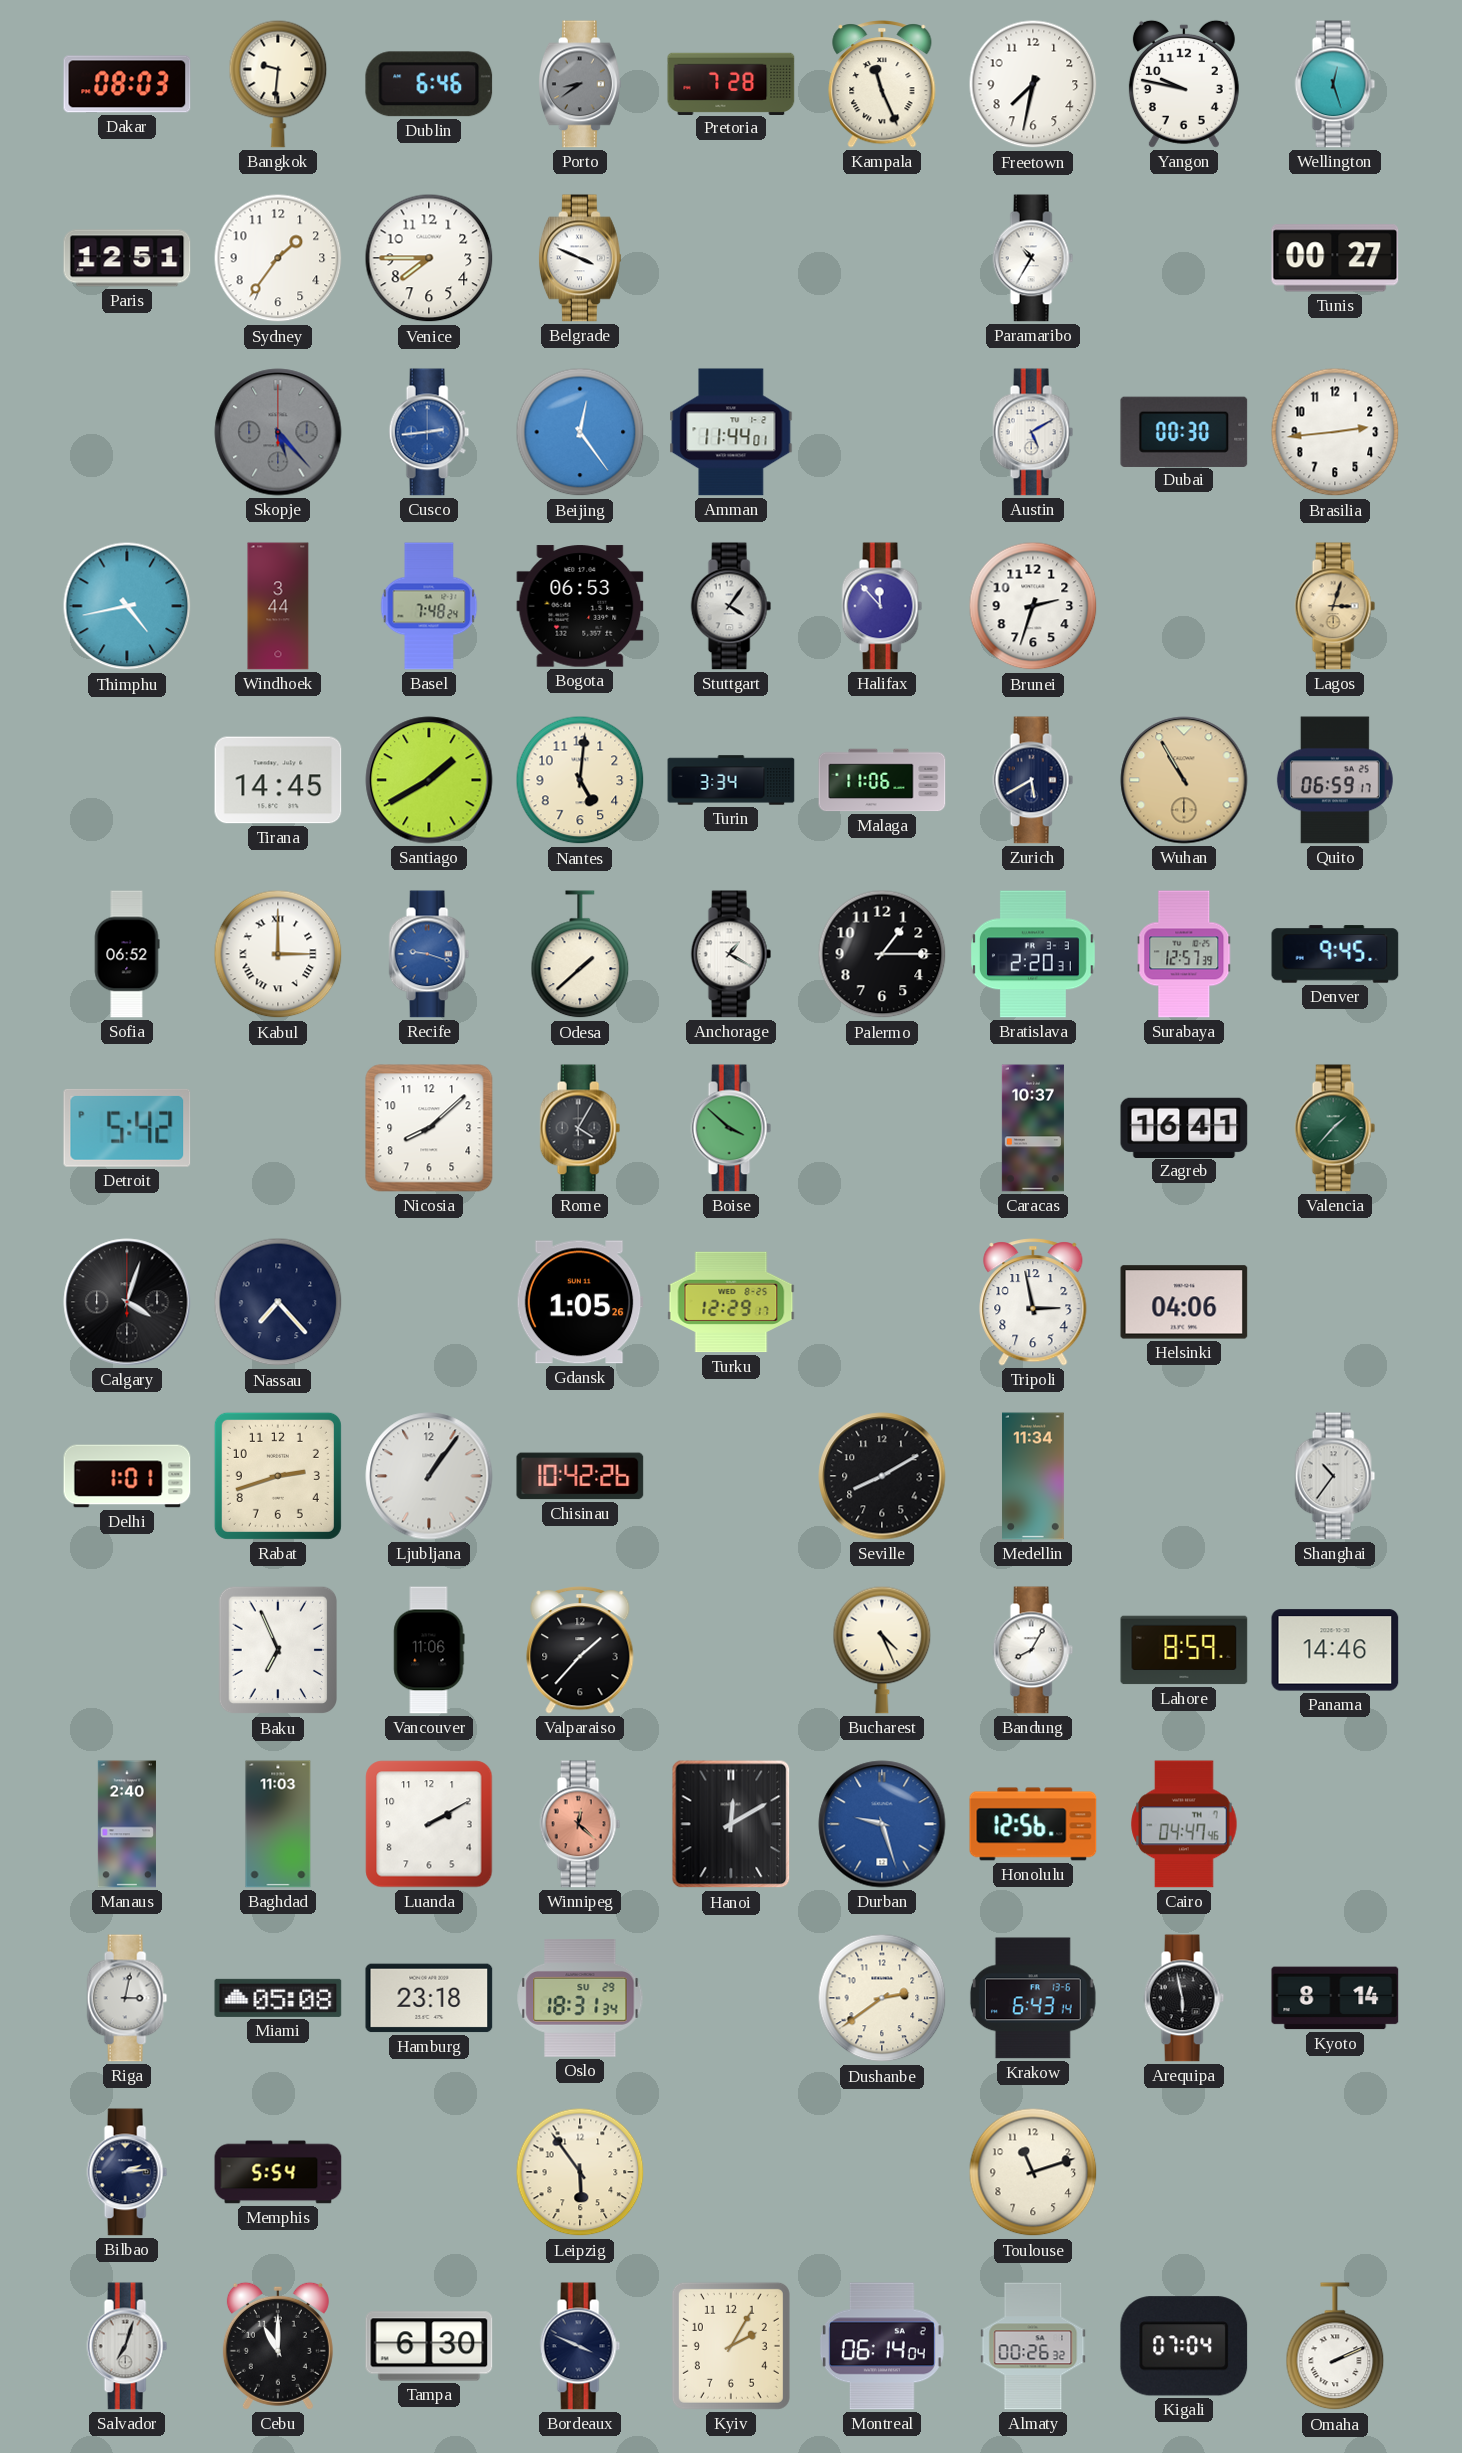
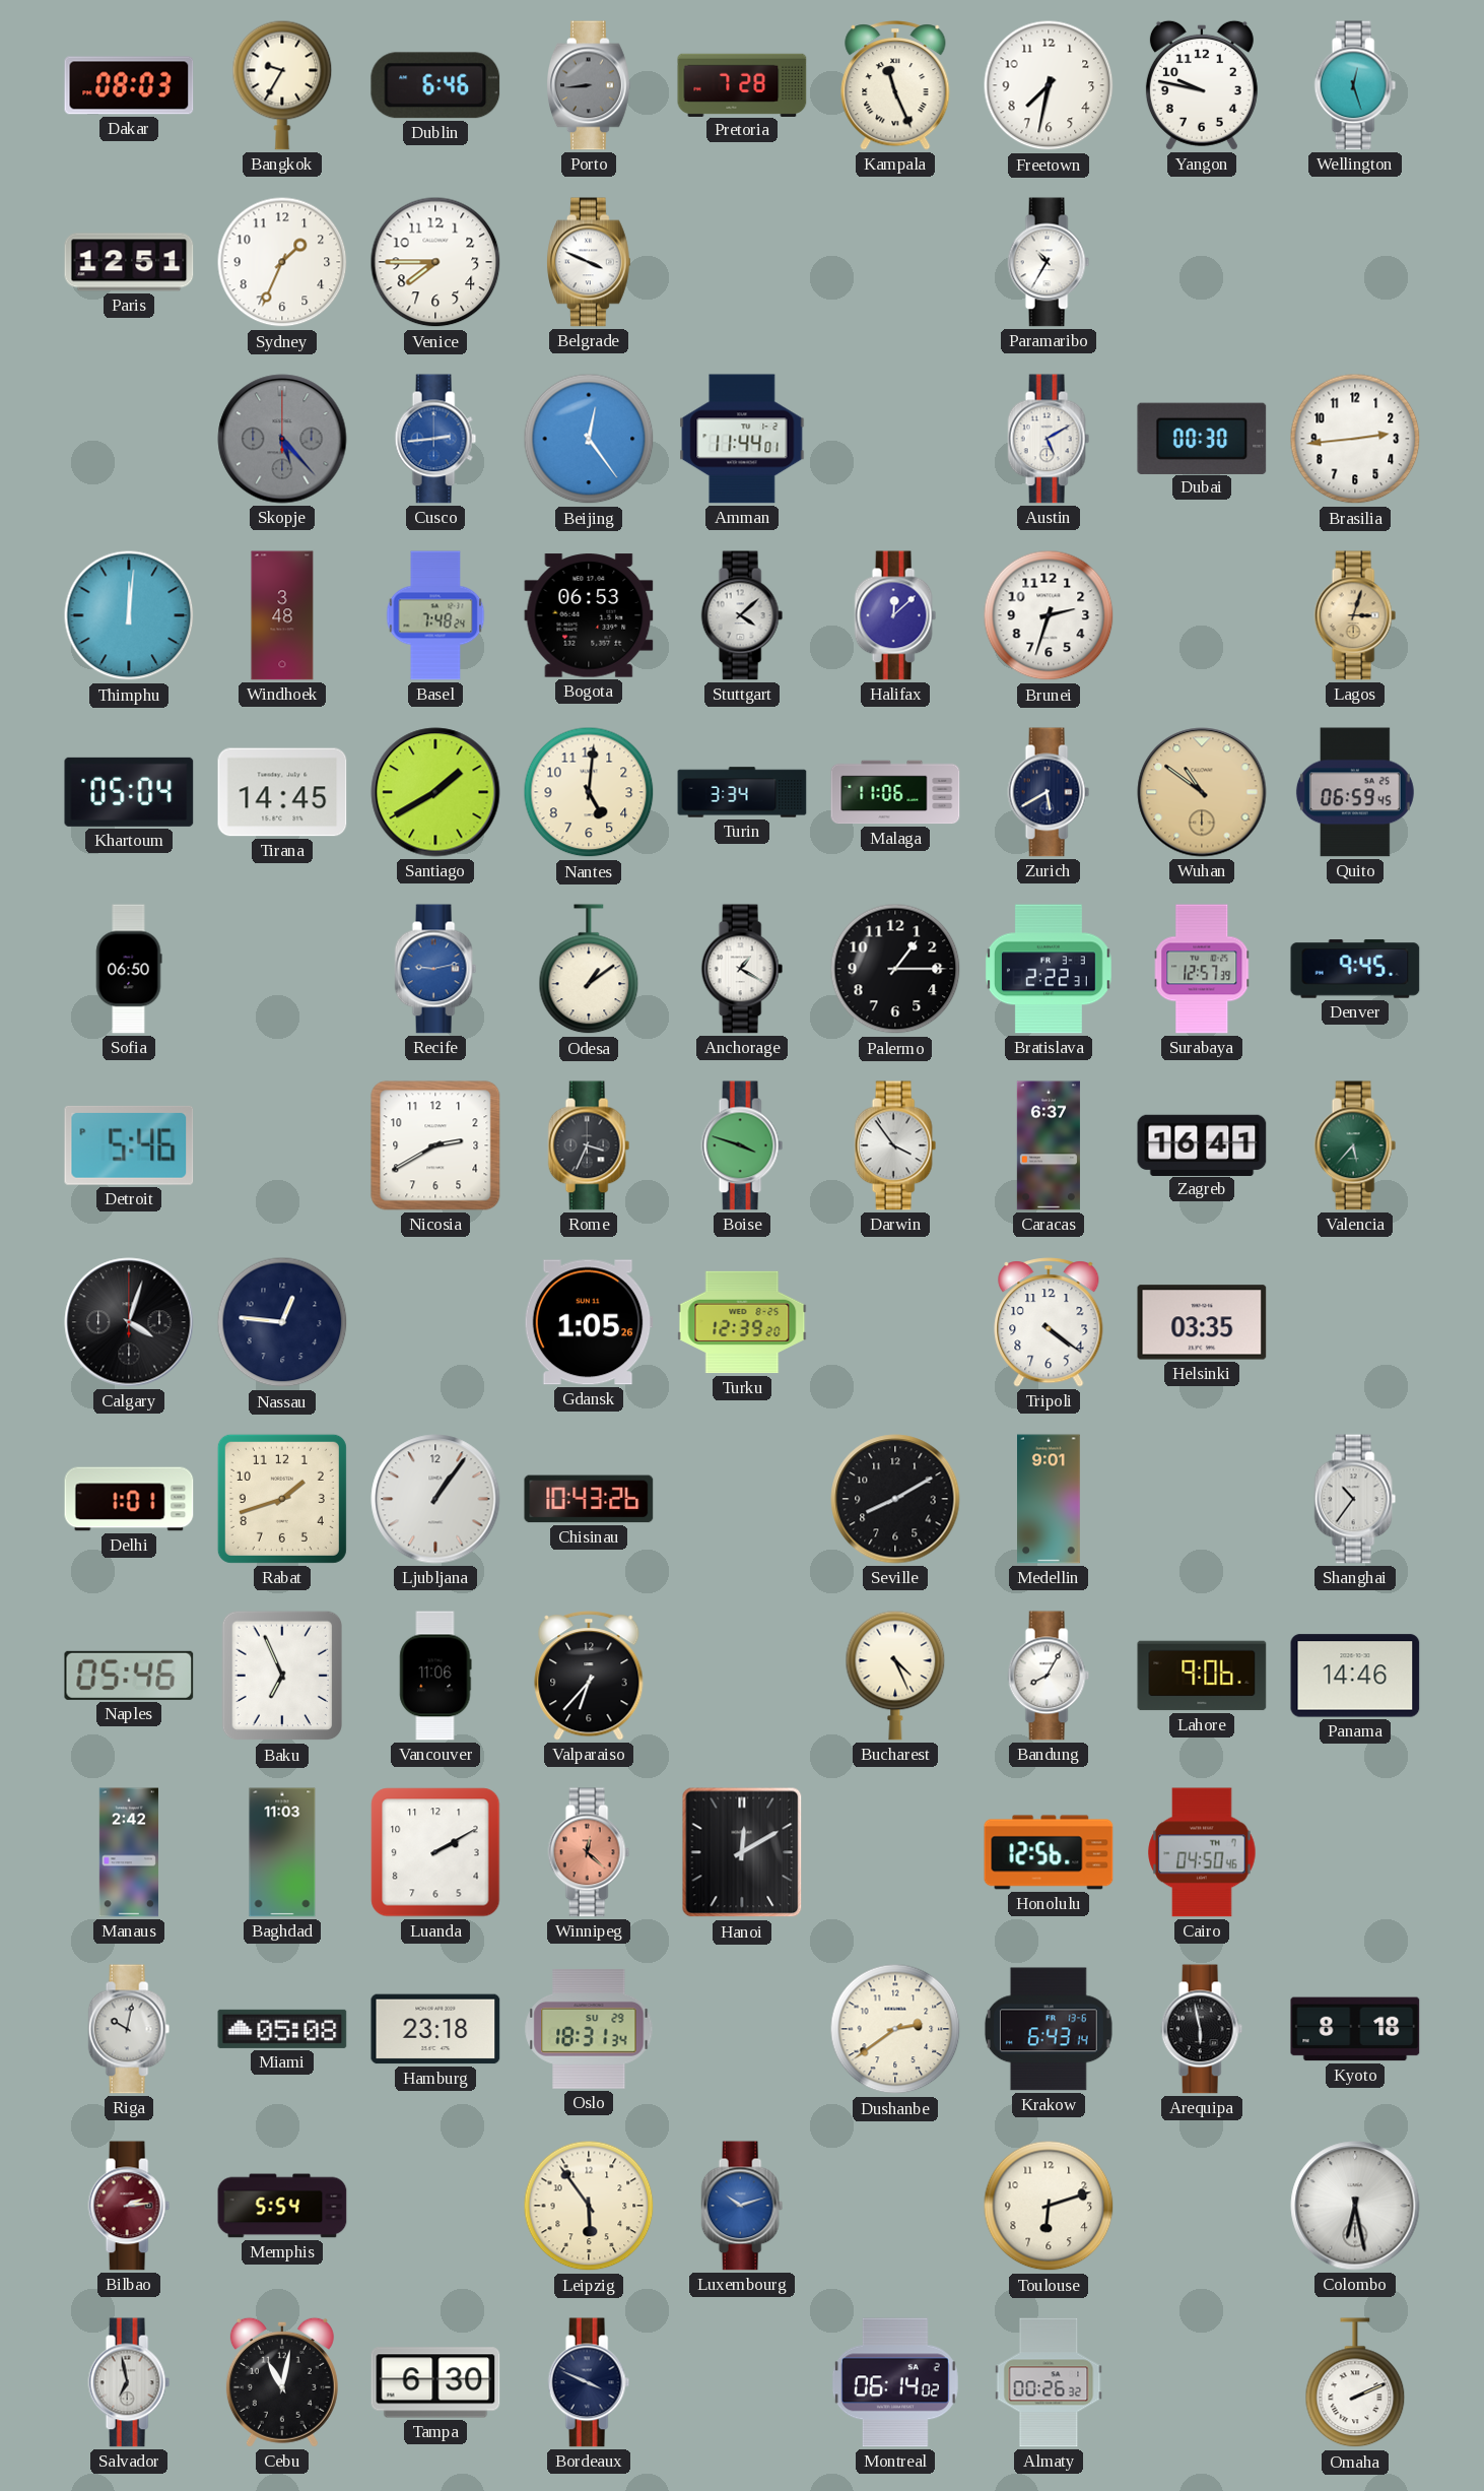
Bangkok: 9:31 -> 9:35
Porto: 8:39 -> 8:44
Sydney: 1:36 -> 1:34
Tunis: 00:27 -> none
Thimphu: 4:43 -> 12:01
Windhoek: 3:44 -> 3:48
Stuttgart: 4:06 -> 4:08
Halifax: 11:53 -> 12:08
Khartoum: none -> 05:04
Wuhan: 10:55 -> 10:51
Quito: 06:59:17 -> 06:59:45
Sofia: 06:52 -> 06:50
Kabul: 3:00 -> none
Recife: 9:18 -> 9:13
Odesa: 1:38 -> 1:09
Bratislava: 2:20 -> 2:22
Detroit: 5:42 -> 5:46
Nicosia: 8:08 -> 2:40
Rome: 4:05 -> 3:34
Boise: 3:52 -> 3:48
Darwin: none -> 3:54
Caracas: 10:37 -> 6:37
Valencia: 1:37 -> 5:37
Nassau: 7:23 -> 12:46
Turku: 12:29 -> 12:39
Tripoli: 2:58 -> 4:21
Helsinki: 04:06 -> 03:35
Rabat: 2:42 -> 1:42
Chisinau: 10:42 -> 10:43
Medellin: 11:34 -> 9:01
Naples: none -> 05:46
Valparaiso: 1:37 -> 6:37
Lahore: 8:59 -> 9:06
Manaus: 2:40 -> 2:42
Durban: 9:27 -> none
Cairo: 04:47 -> 04:50
Riga: 3:02 -> 10:02
Kyoto: 8:14 -> 8:18
Bilbao dial: navy -> burgundy
Luxembourg: none -> 10:12
Toulouse: 11:12 -> 6:12
Colombo: none -> 6:28
Salvador: 7:03 -> 6:58
Cebu: 11:00 -> 11:02
Kyiv: 2:05 -> none
Montreal: 06:14:04 -> 06:14:02
Kigali: 07:04 -> none
